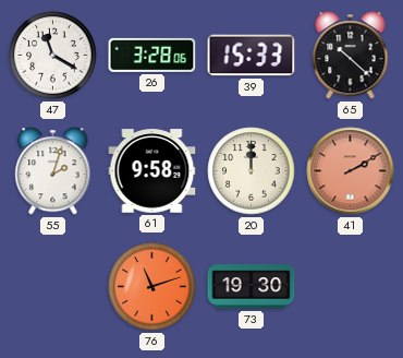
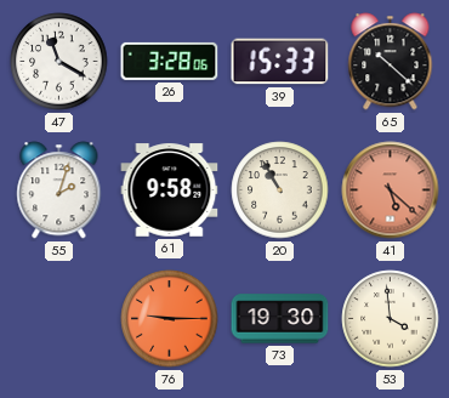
20: 12:00 -> 10:55
41: 2:10 -> 5:22
76: 11:12 -> 9:15
53: none -> 3:59
